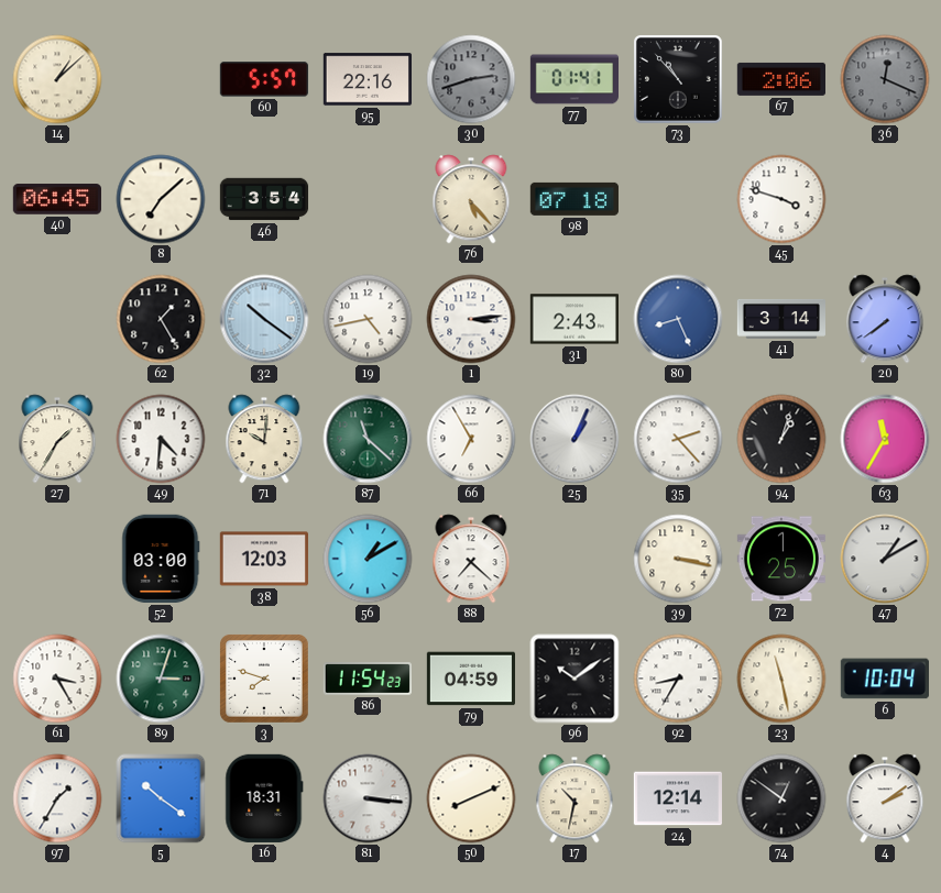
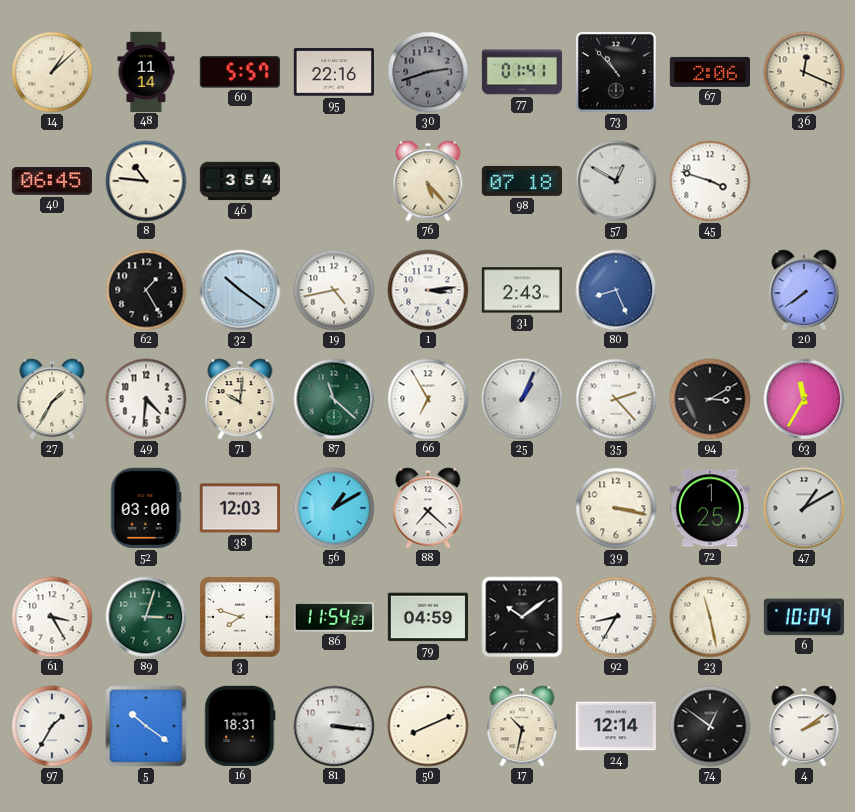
48: none -> 11:14
36 dial: grey -> cream
8: 7:08 -> 10:46
57: none -> 12:50
41: 3:14 -> none
94: 1:03 -> 3:10
